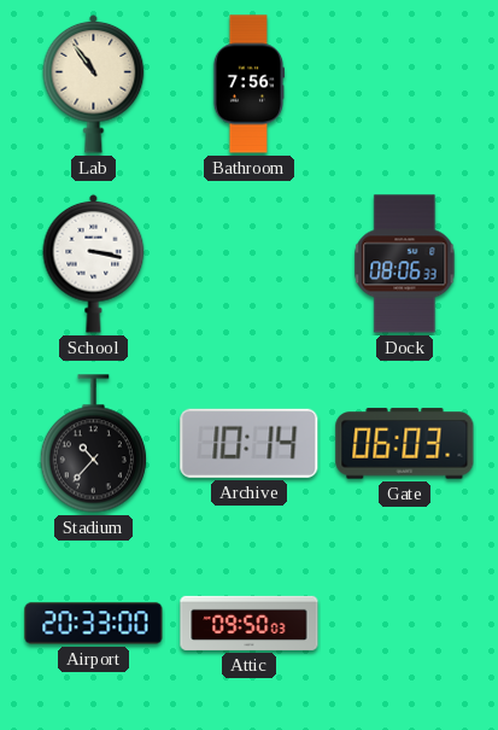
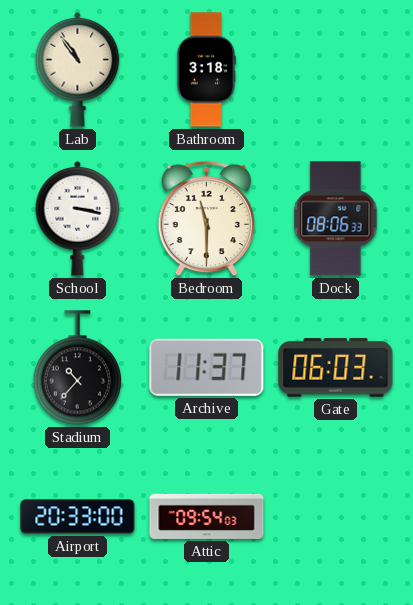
Bathroom: 7:56 -> 3:18
Bedroom: none -> 11:30
Archive: 10:14 -> 11:37
Attic: 09:50 -> 09:54
